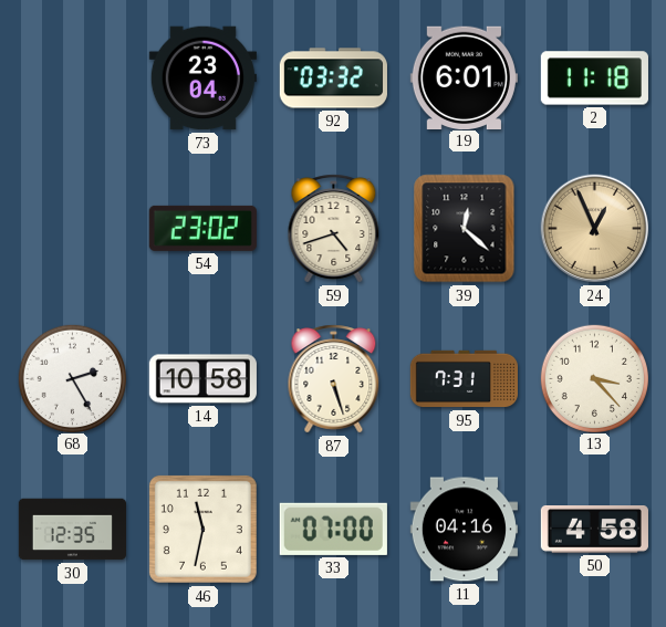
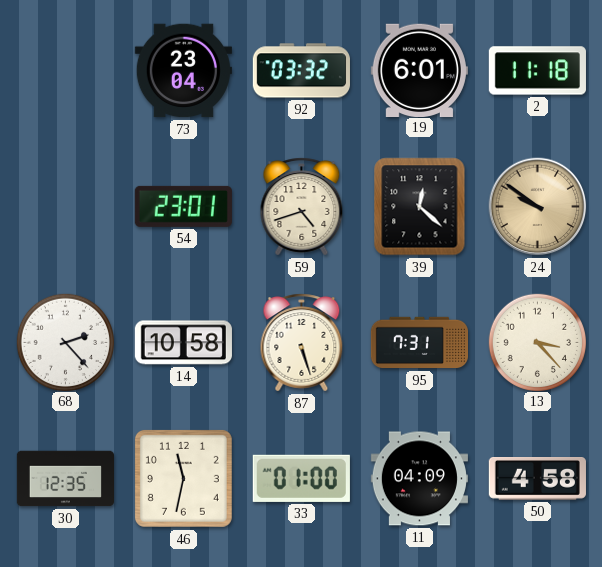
54: 23:02 -> 23:01
24: 12:56 -> 9:51
68: 2:25 -> 2:23
33: 07:00 -> 01:00
11: 04:16 -> 04:09
